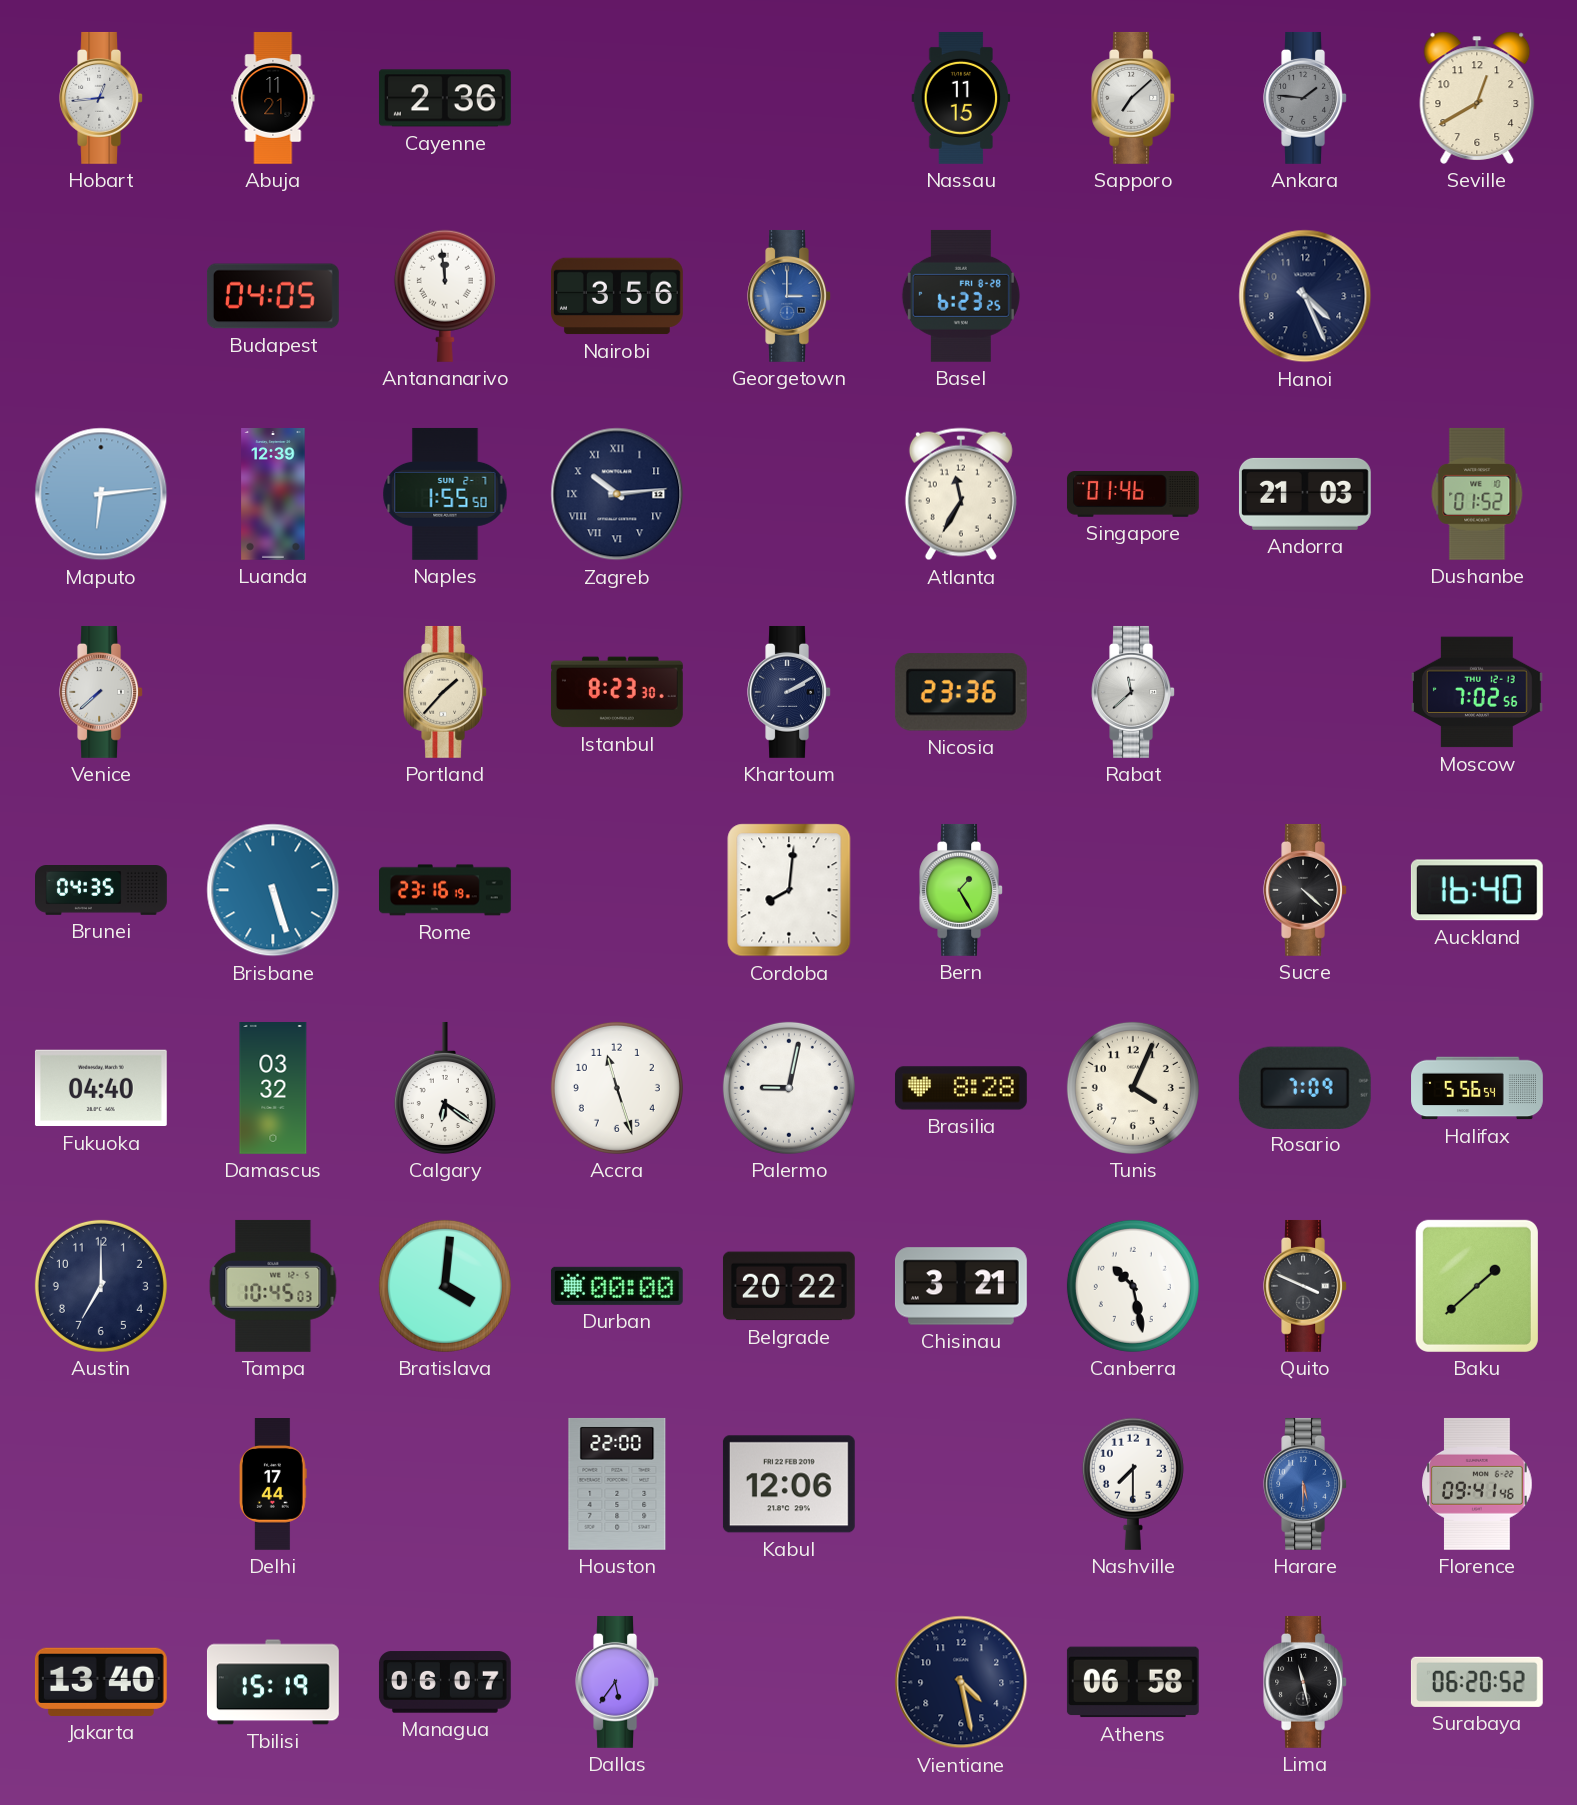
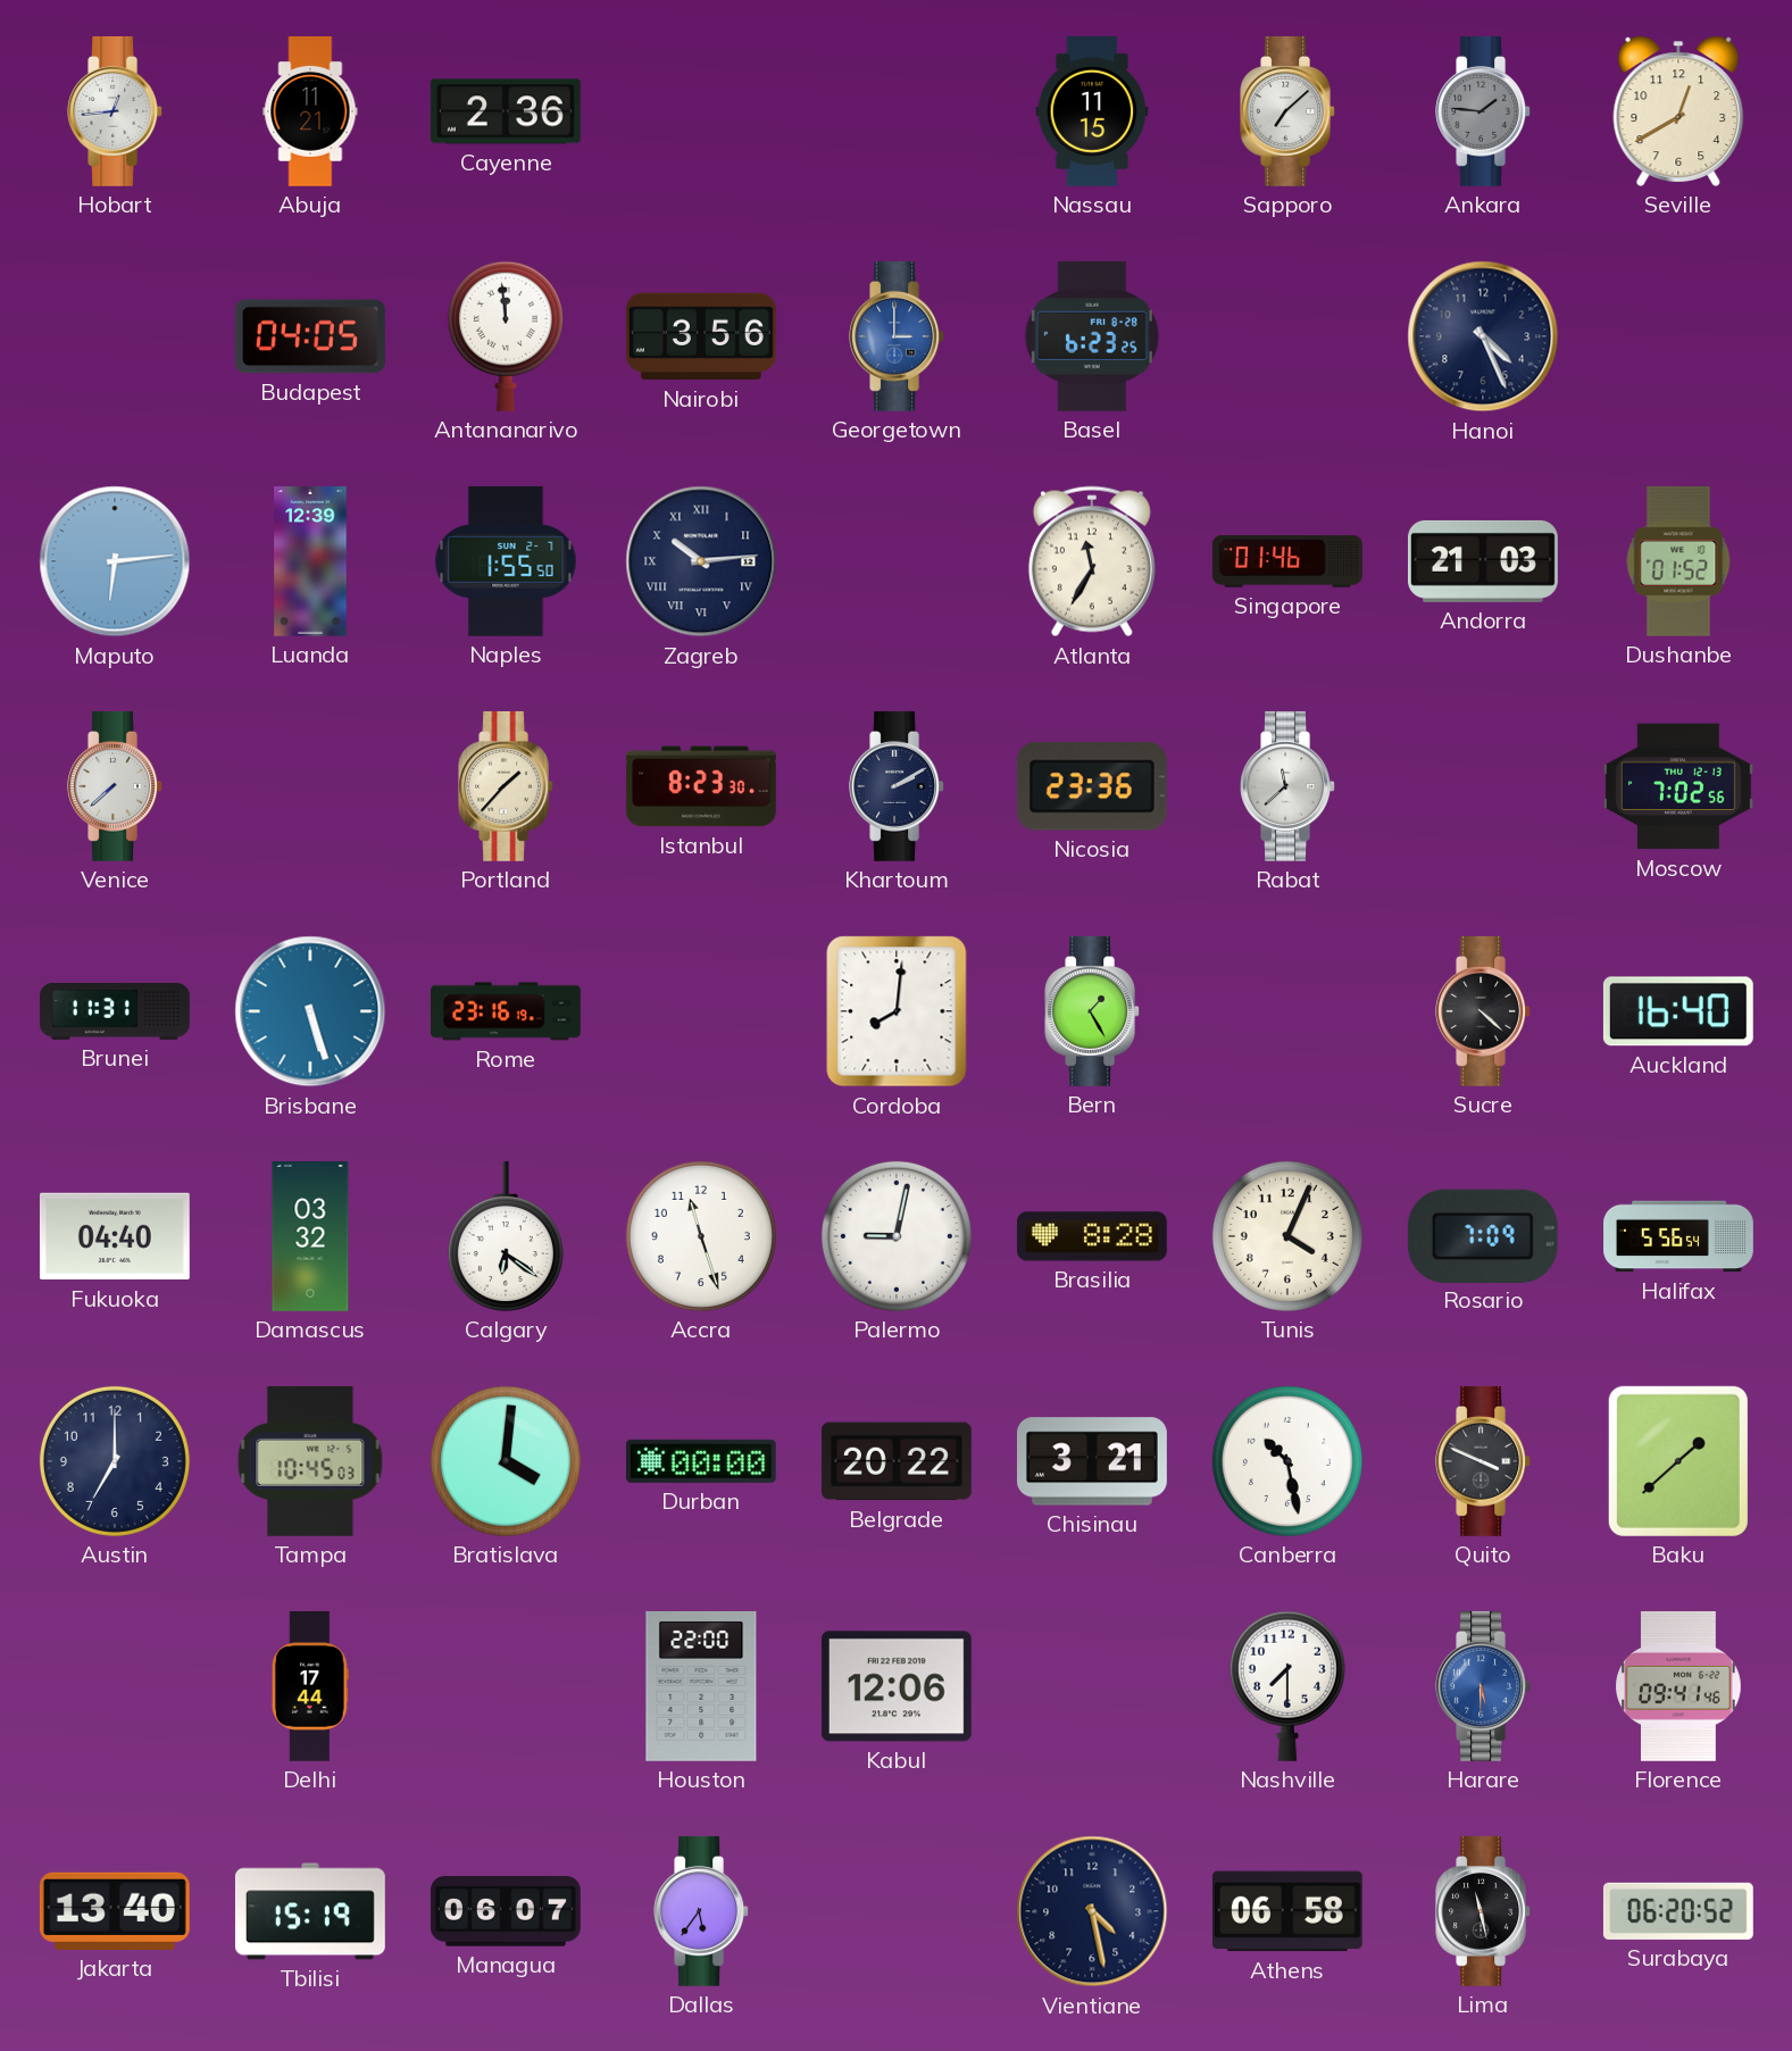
Brunei: 04:35 -> 11:31
